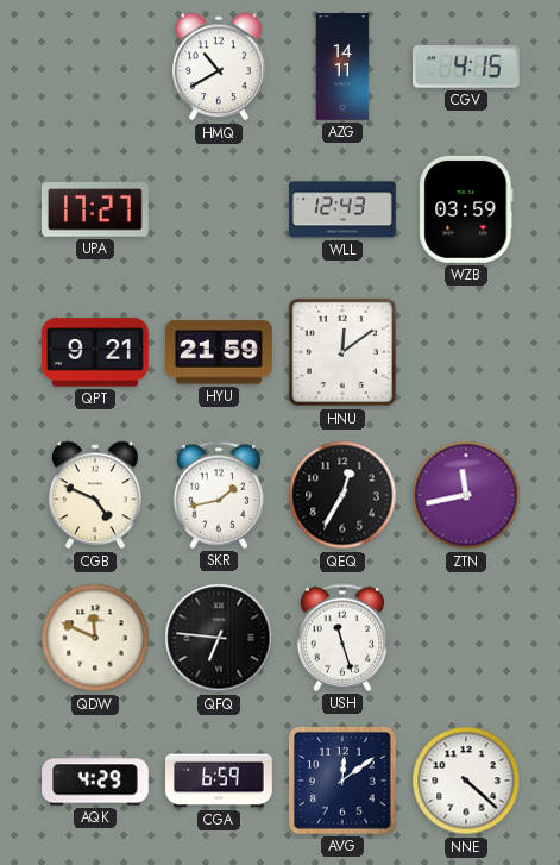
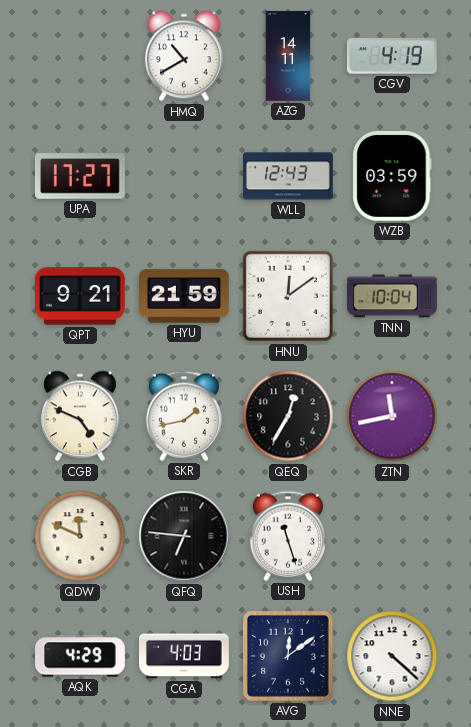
CGV: 4:15 -> 4:19
TNN: none -> 10:04
CGA: 6:59 -> 4:03
